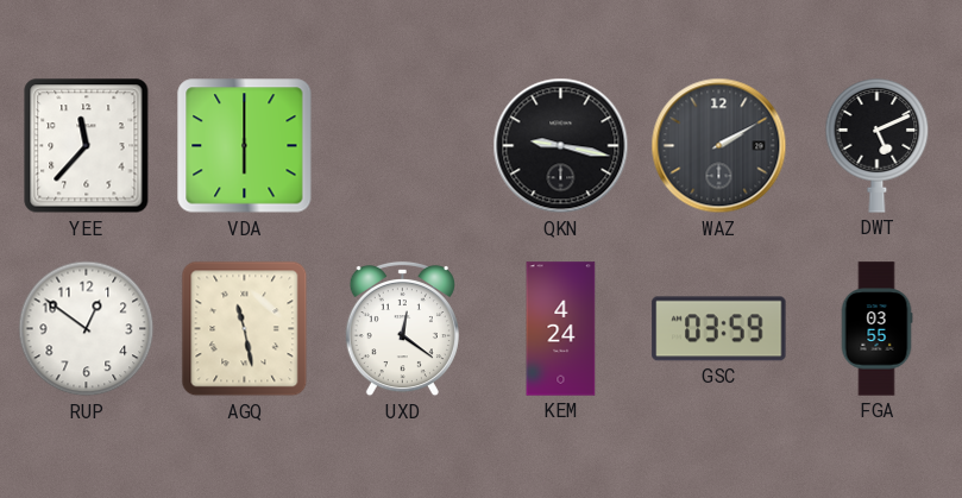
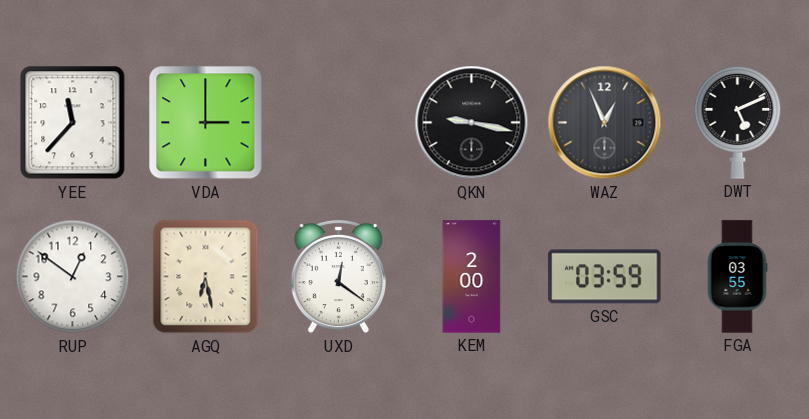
VDA: 6:00 -> 3:00
WAZ: 2:10 -> 12:56
AGQ: 11:28 -> 6:28
KEM: 4:24 -> 2:00
